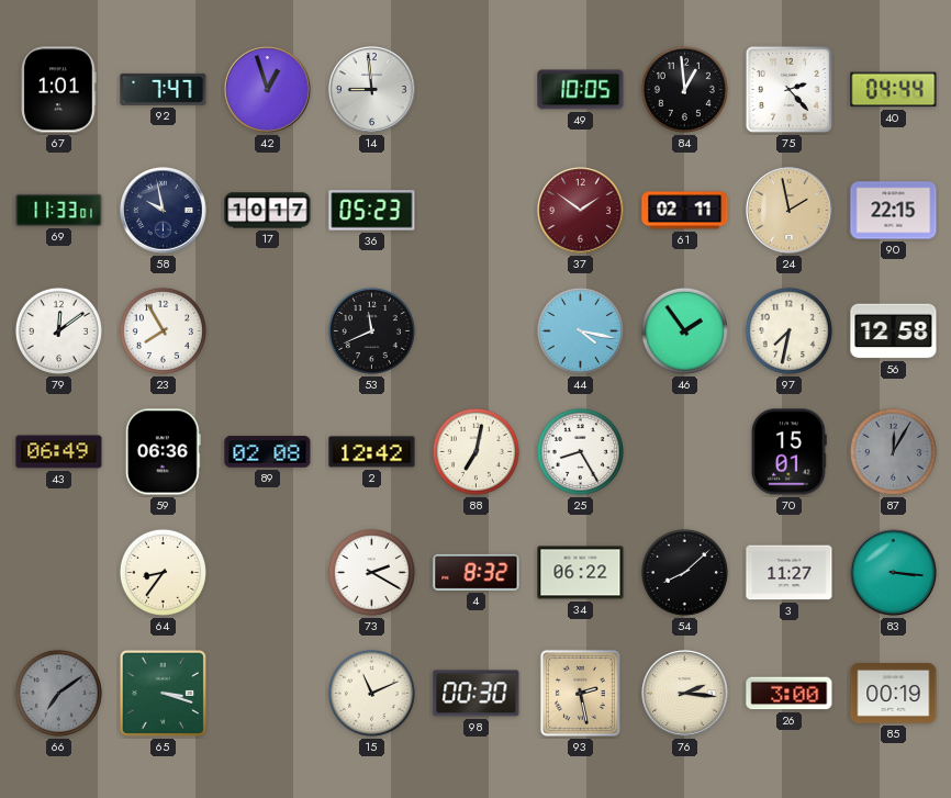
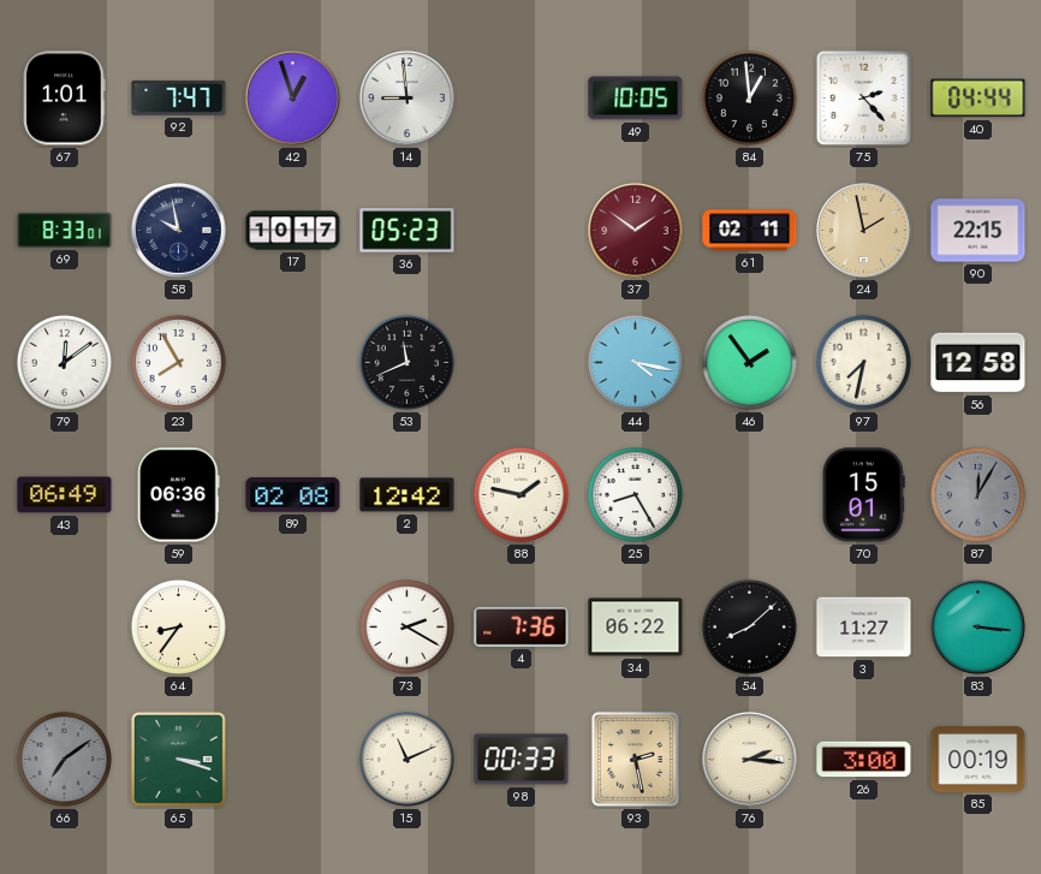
69: 11:33 -> 8:33
88: 7:02 -> 1:47
4: 8:32 -> 7:36
98: 00:30 -> 00:33
